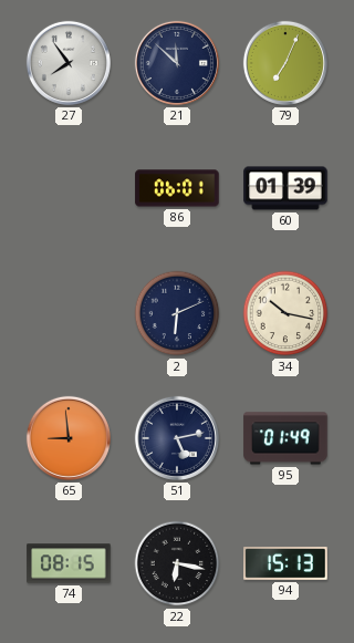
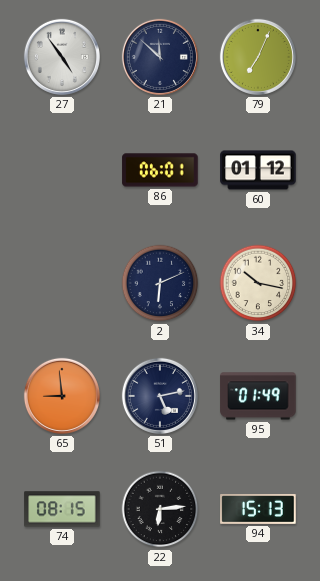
27: 7:54 -> 4:54
60: 01:39 -> 01:12
22: 6:17 -> 6:14
